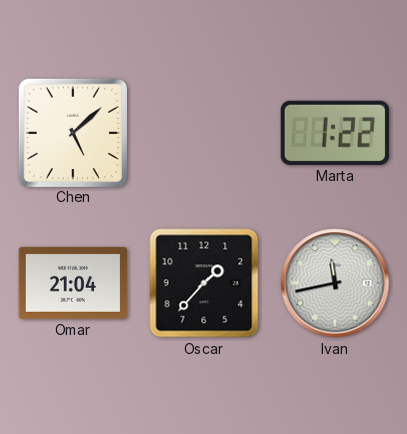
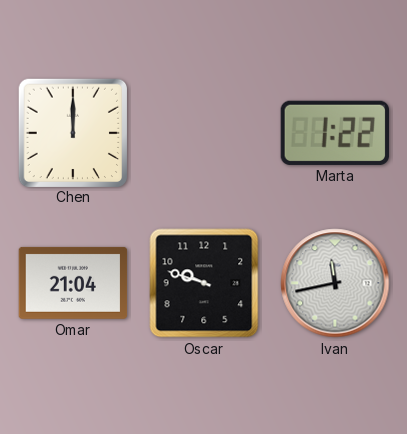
Chen: 5:08 -> 12:00
Oscar: 1:37 -> 9:48
